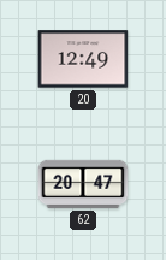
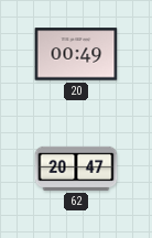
20: 12:49 -> 00:49
